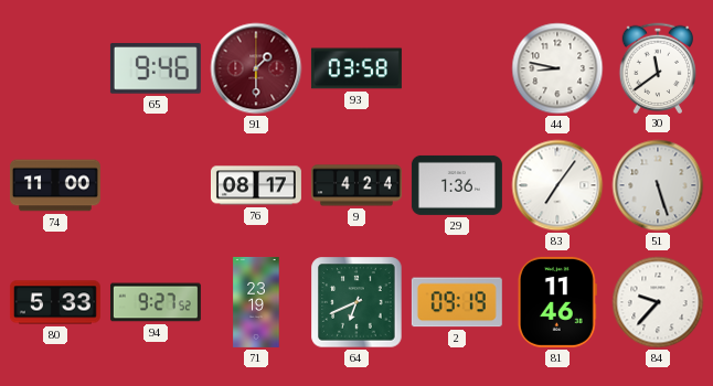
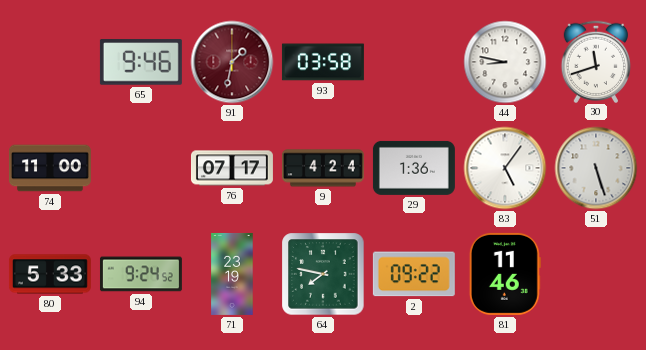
91: 1:30 -> 1:32
30: 11:39 -> 11:42
76: 08:17 -> 07:17
83: 7:06 -> 5:06
94: 9:27 -> 9:24
64: 6:41 -> 7:47
2: 09:19 -> 09:22
84: 9:37 -> none
